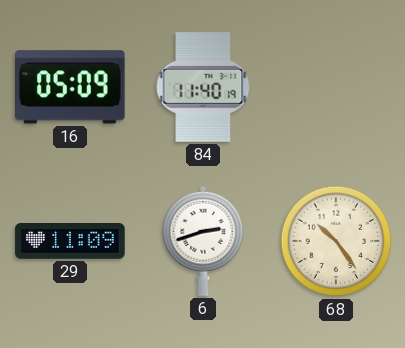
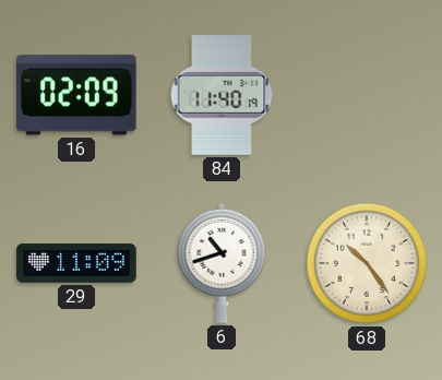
16: 05:09 -> 02:09
6: 2:42 -> 10:42
